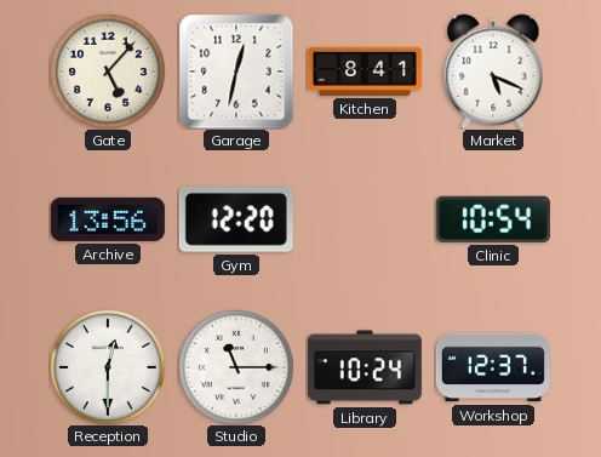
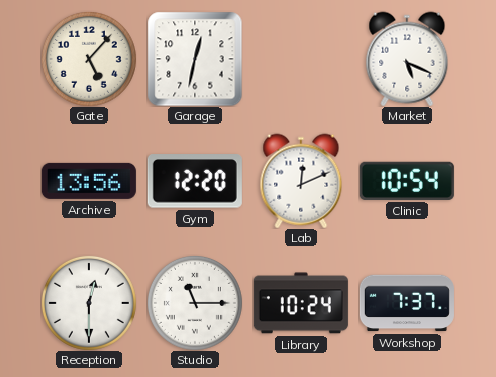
Kitchen: 8:41 -> none
Lab: none -> 12:11
Workshop: 12:37 -> 7:37
